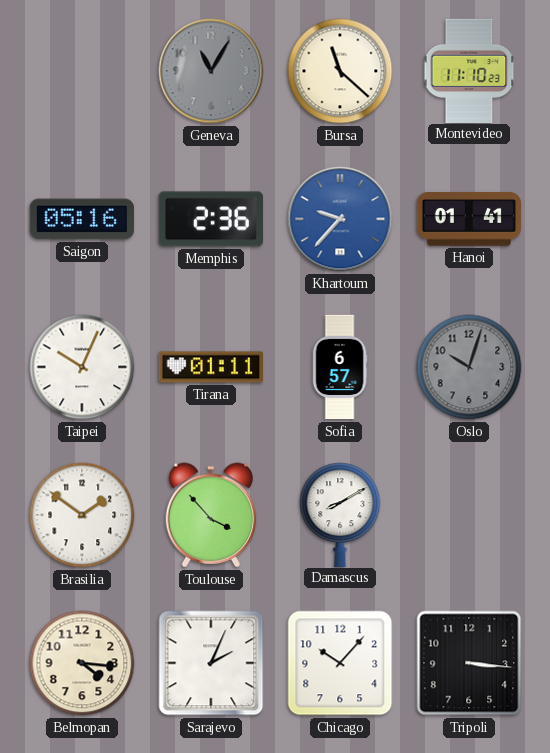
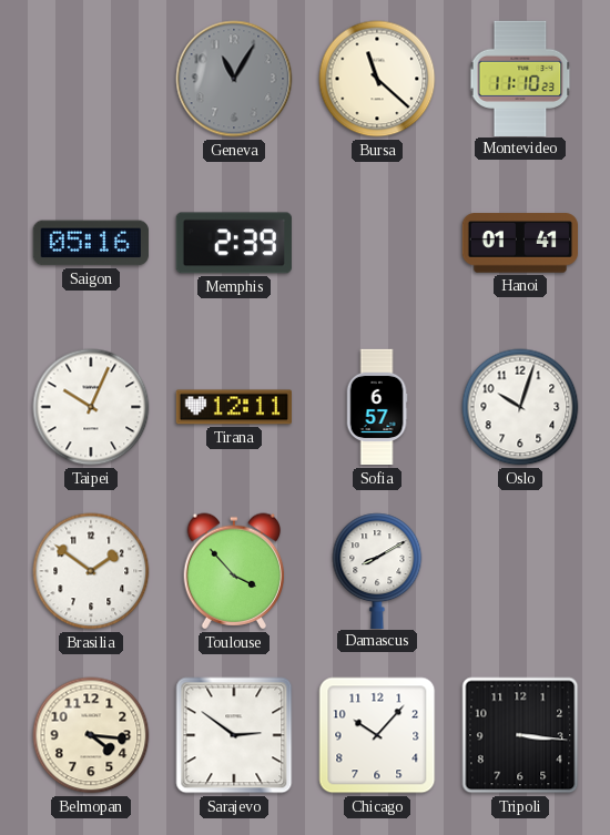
Memphis: 2:36 -> 2:39
Khartoum: 9:37 -> none
Tirana: 01:11 -> 12:11
Oslo dial: grey -> white
Sarajevo: 2:04 -> 2:51
